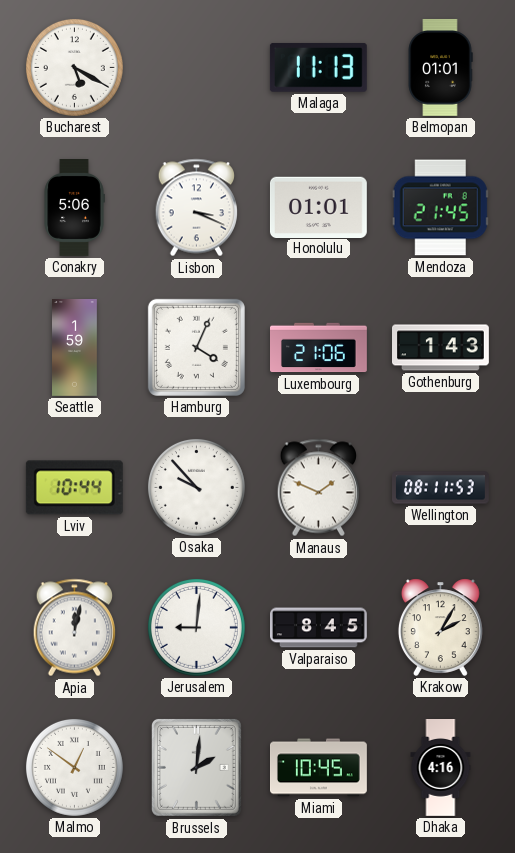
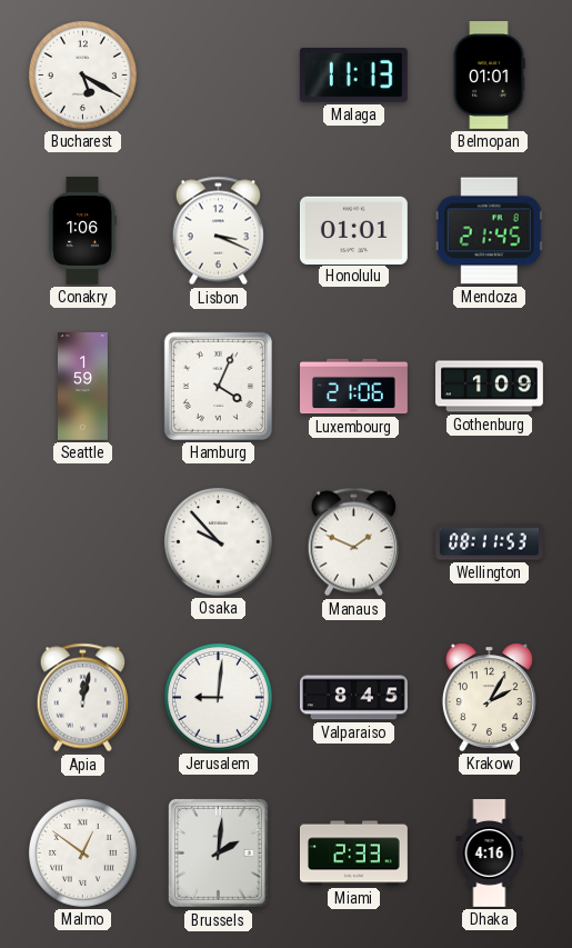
Conakry: 5:06 -> 1:06
Gothenburg: 1:43 -> 1:09
Lviv: 10:44 -> none
Miami: 10:45 -> 2:33
